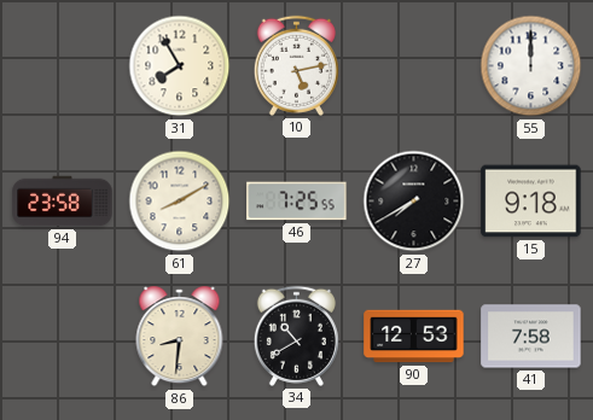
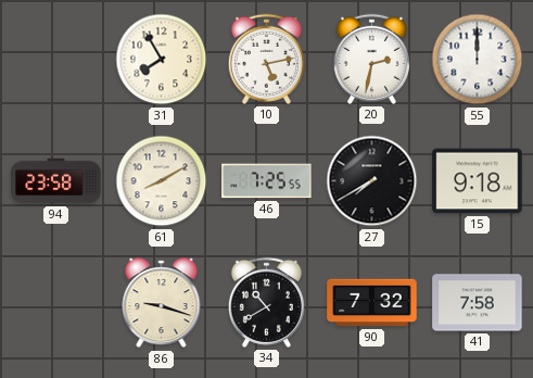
20: none -> 2:32
86: 8:31 -> 9:18
90: 12:53 -> 7:32
